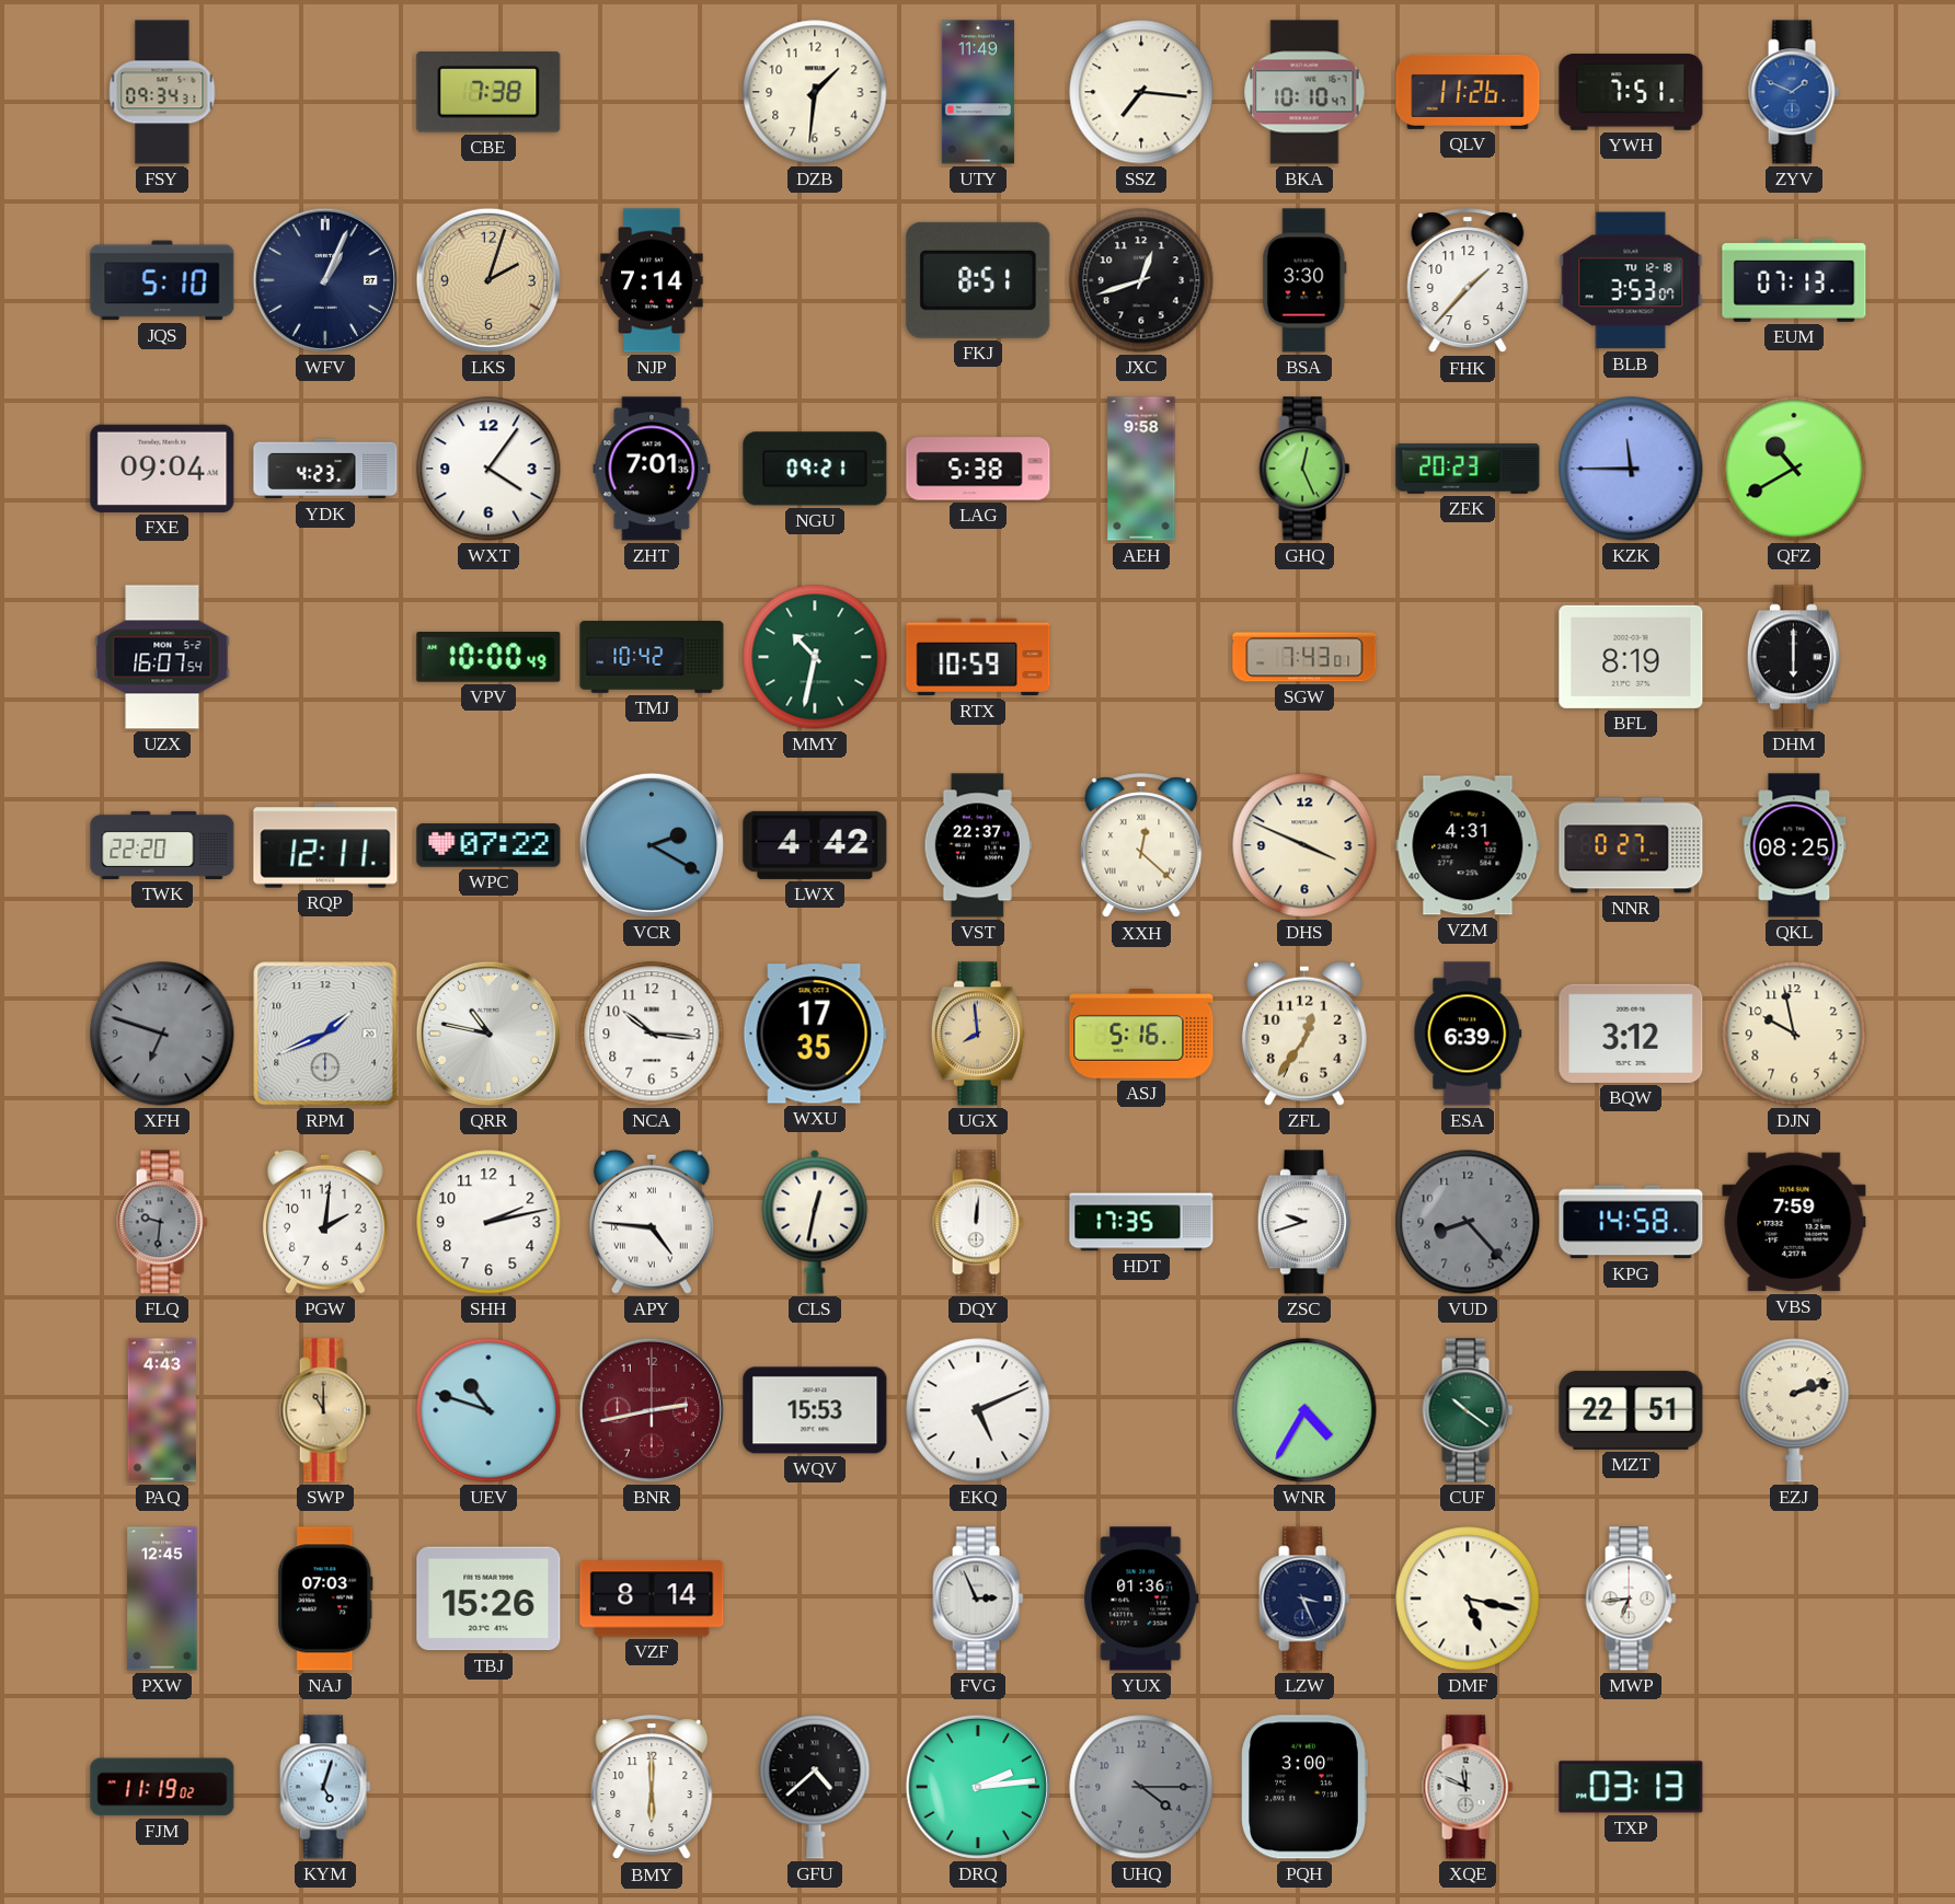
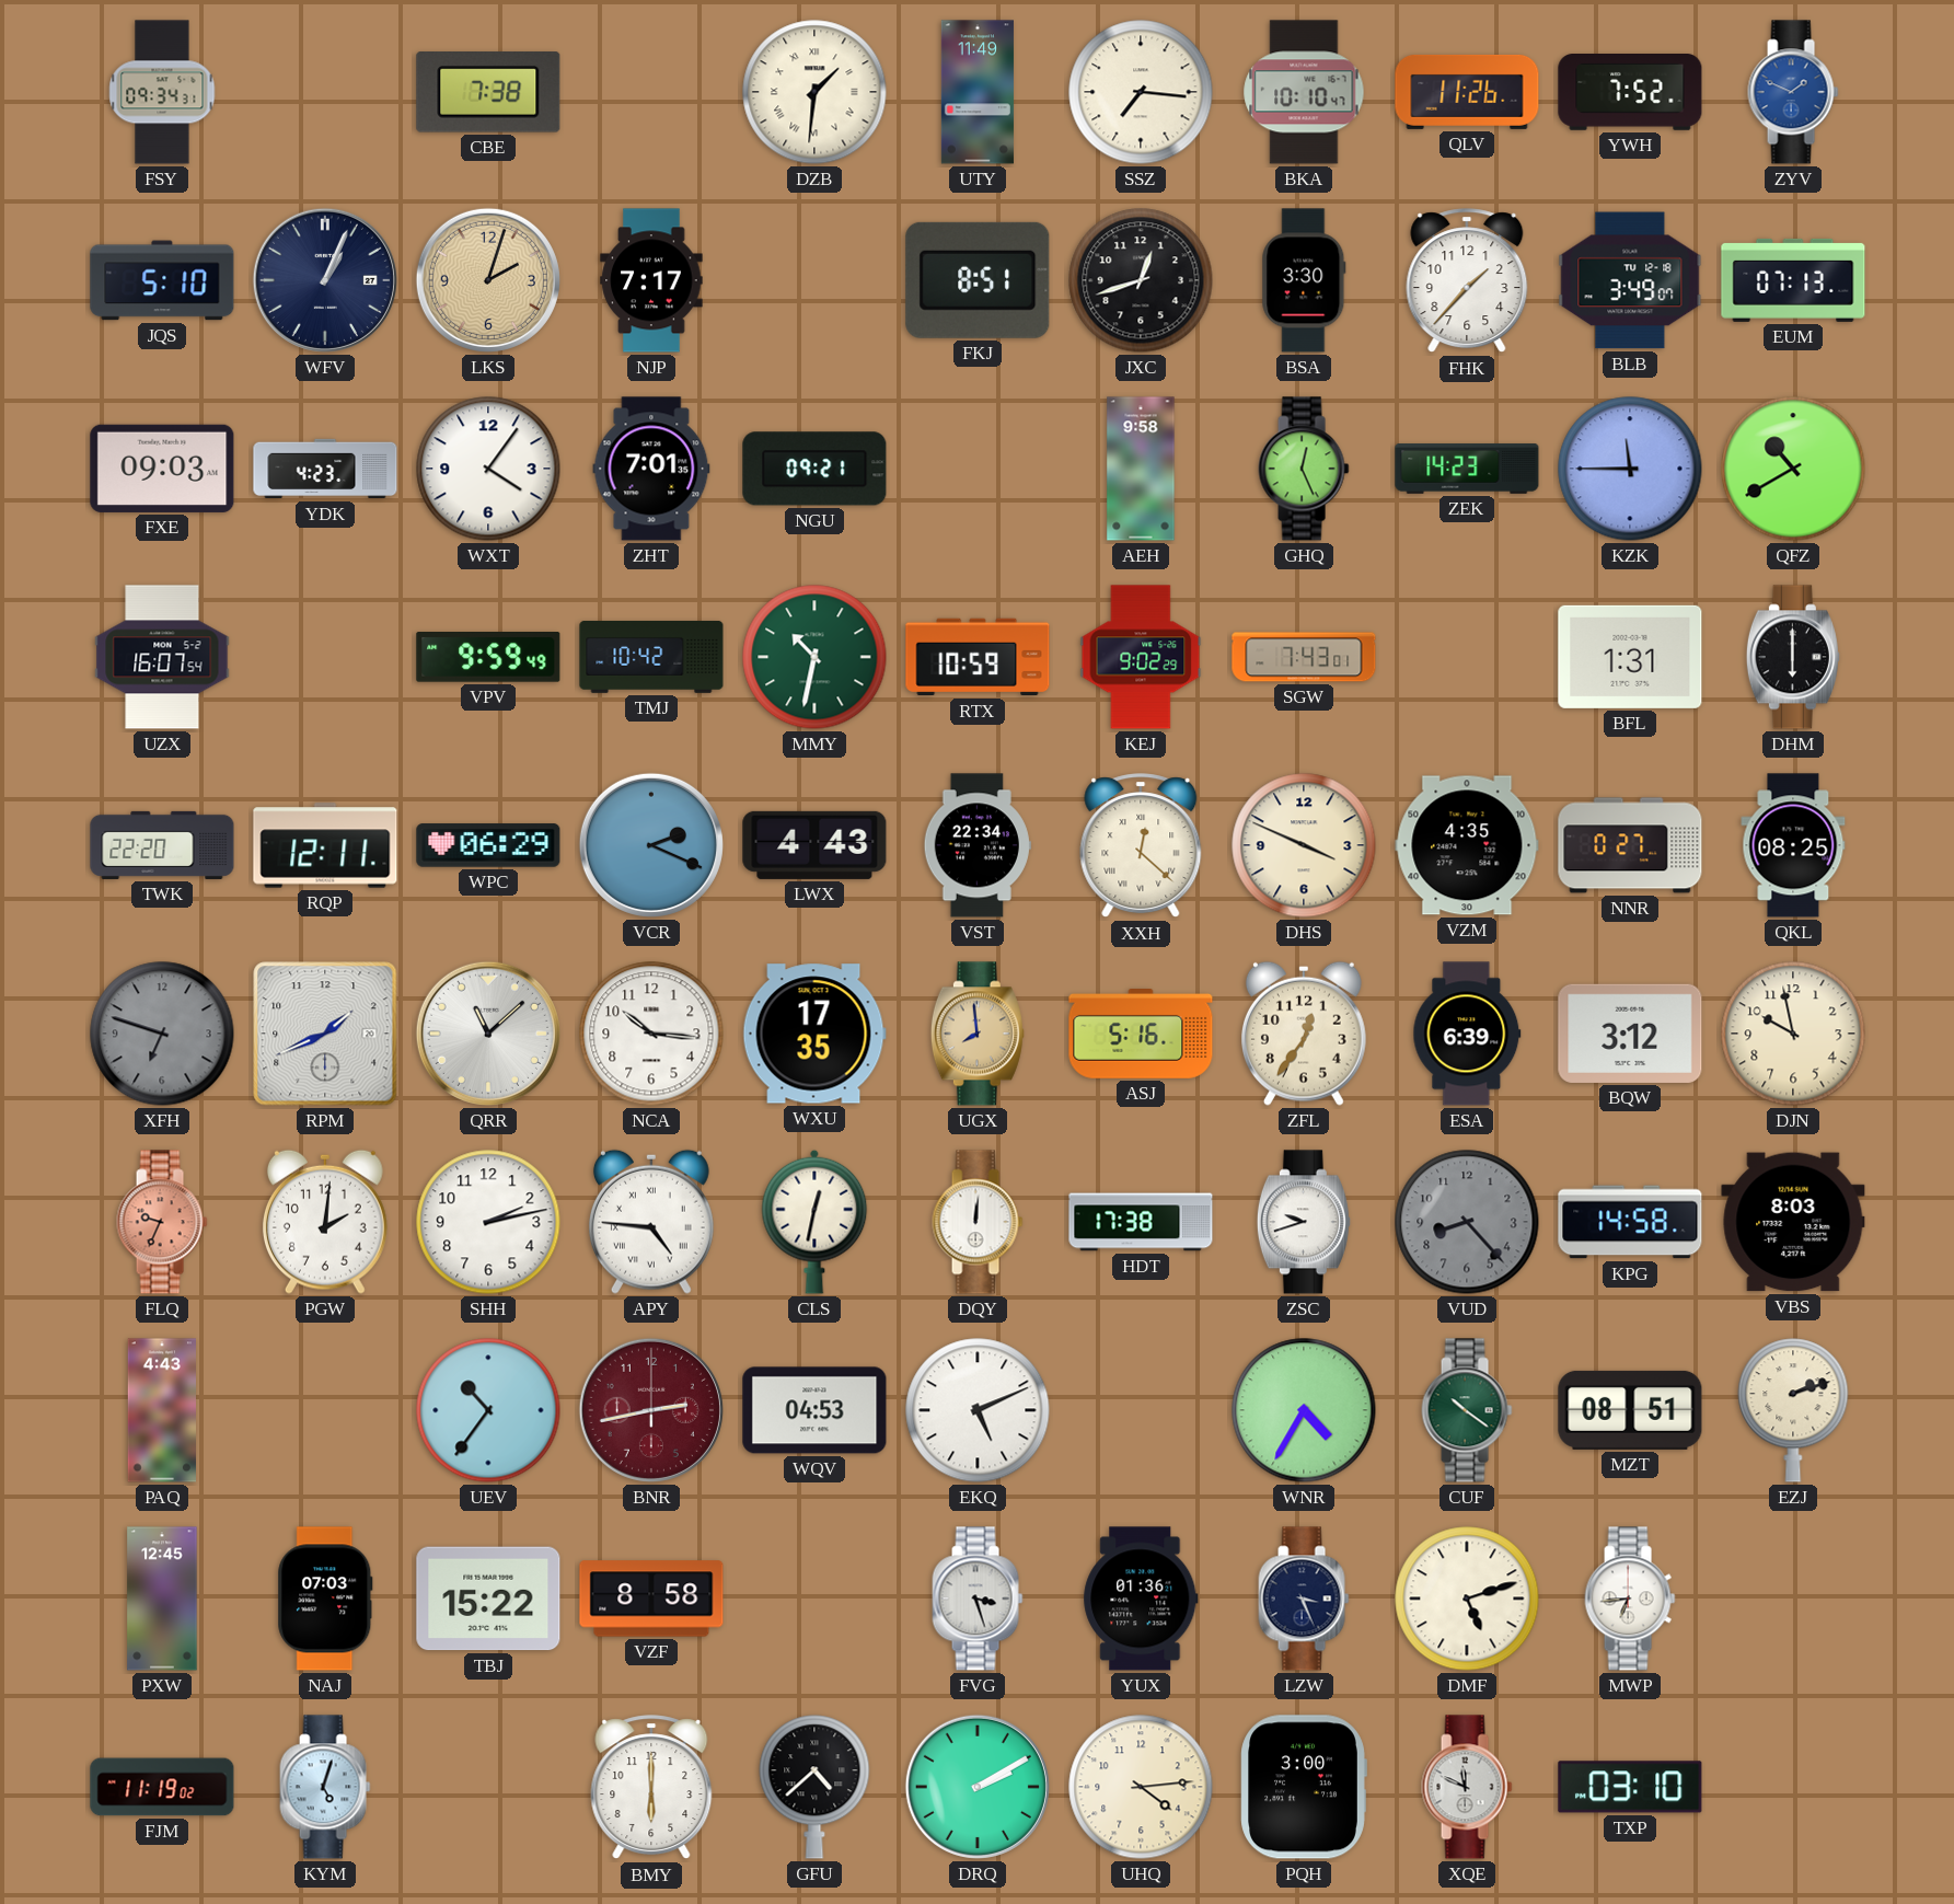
DZB numerals: Arabic -> Roman
YWH: 7:51 -> 7:52
NJP: 7:14 -> 7:17
BLB: 3:53 -> 3:49
FXE: 09:04 -> 09:03
LAG: 5:38 -> none
ZEK: 20:23 -> 14:23
VPV: 10:00 -> 9:59
KEJ: none -> 9:02
BFL: 8:19 -> 1:31
WPC: 07:22 -> 06:29
VCR: 2:20 -> 2:19
LWX: 4:42 -> 4:43
VST: 22:37 -> 22:34
VZM: 4:31 -> 4:35
QRR: 10:47 -> 11:08
FLQ: 9:31 -> 9:34
FLQ dial: grey -> salmon
HDT: 17:35 -> 17:38
VBS: 7:59 -> 8:03
SWP: 11:00 -> none
UEV: 10:48 -> 10:36
WQV: 15:53 -> 04:53
MZT: 22:51 -> 08:51
TBJ: 15:26 -> 15:22
VZF: 8:14 -> 8:58
FVG: 2:56 -> 3:27
DMF: 5:17 -> 5:12
DRQ: 2:14 -> 2:10
UHQ: 4:15 -> 4:14
UHQ dial: grey -> cream
TXP: 03:13 -> 03:10
